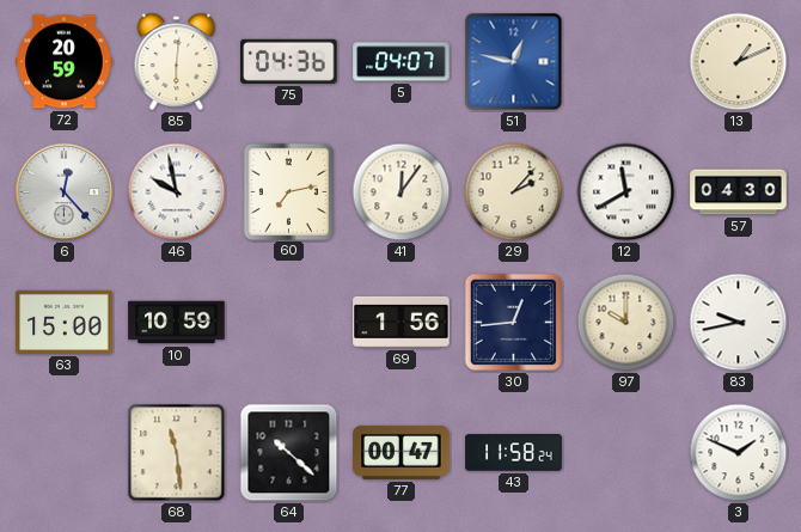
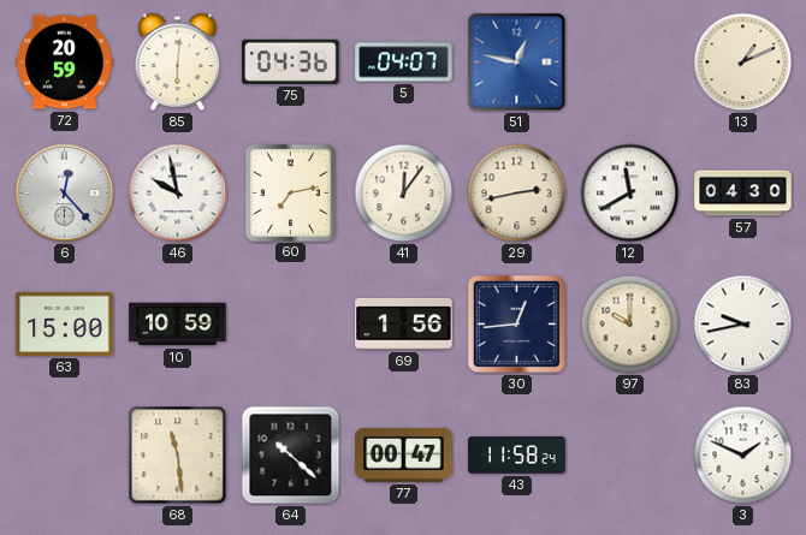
29: 2:07 -> 2:43
